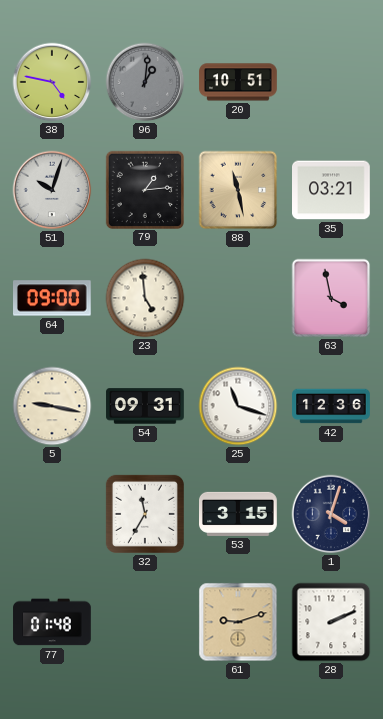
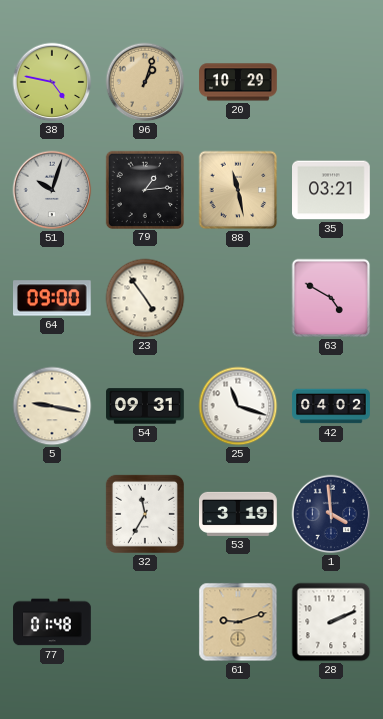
96: 1:01 -> 1:03
96 dial: grey -> champagne
20: 10:51 -> 10:29
23: 4:59 -> 4:54
63: 3:58 -> 4:50
42: 12:36 -> 04:02
53: 3:15 -> 3:19
1: 4:03 -> 3:59
